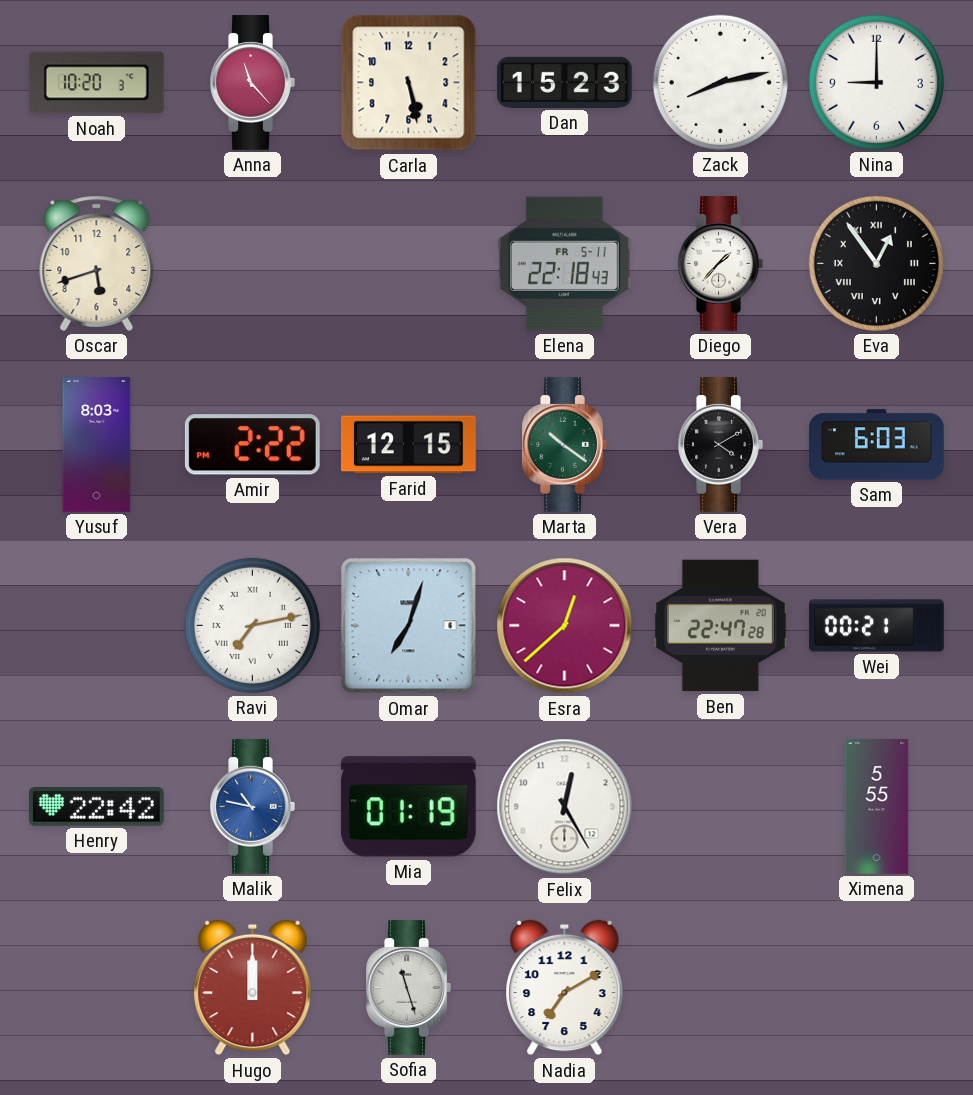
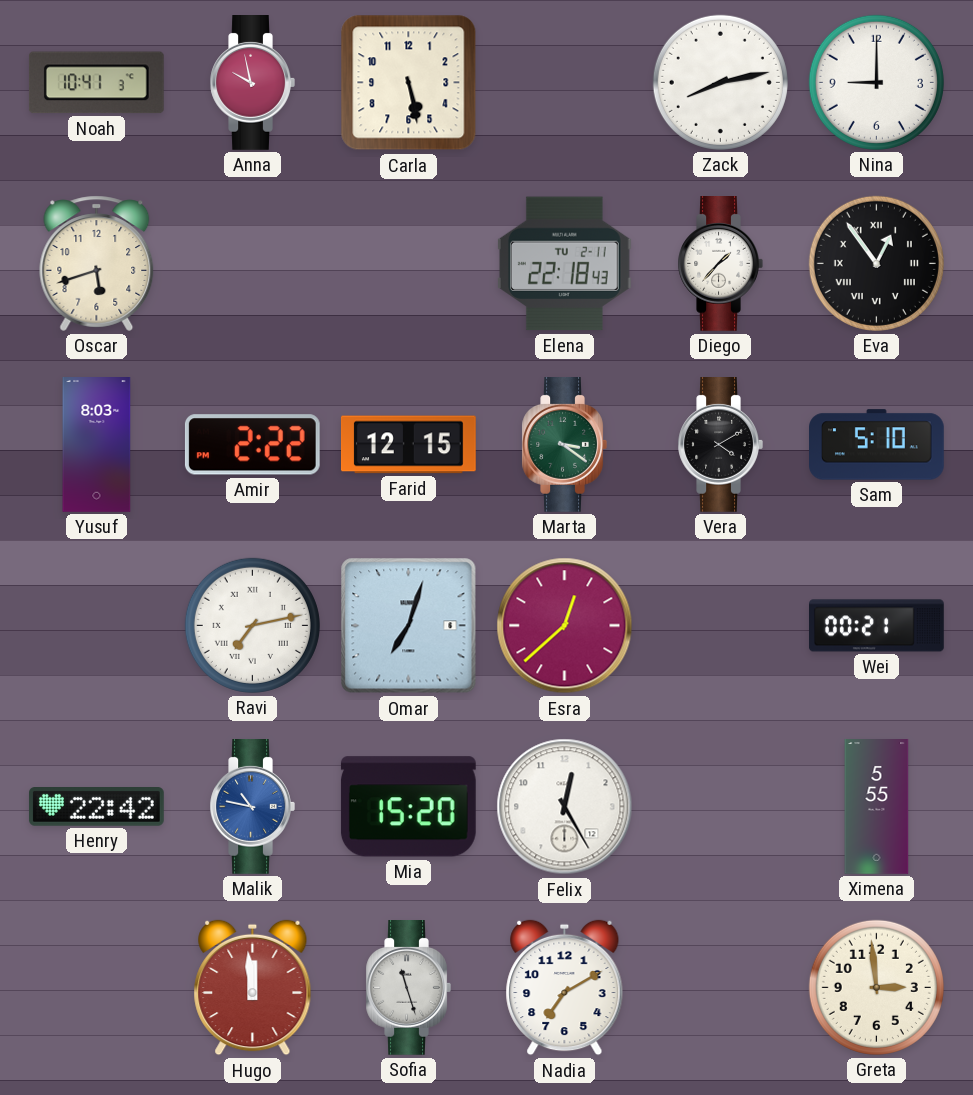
Noah: 10:20 -> 10:41
Anna: 11:23 -> 9:58
Dan: 15:23 -> none
Elena date: FR 5-11 -> TU 2-11
Marta: 10:21 -> 3:21
Sam: 6:03 -> 5:10
Ben: 22:47 -> none
Mia: 01:19 -> 15:20
Hugo: 12:00 -> 11:59
Greta: none -> 2:59
